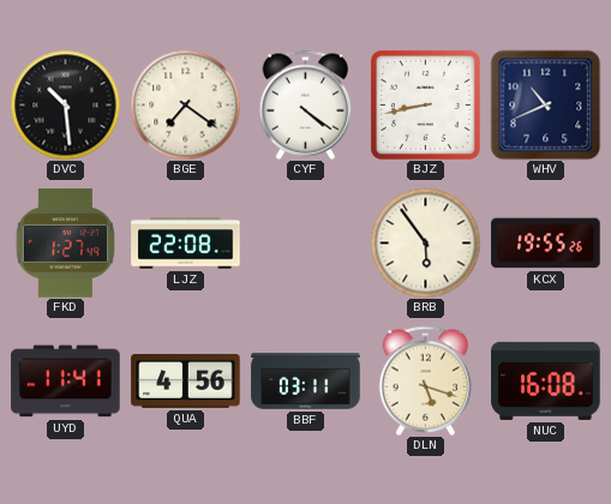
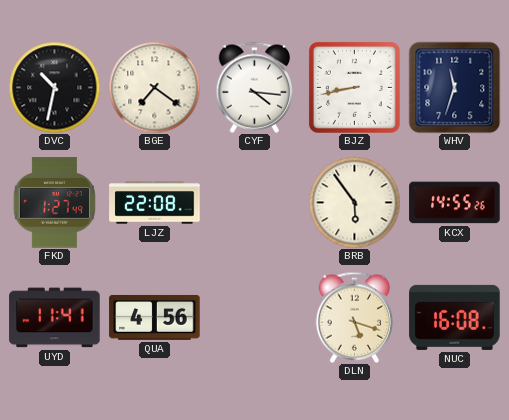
DVC: 10:29 -> 10:32
CYF: 4:21 -> 4:16
WHV: 10:41 -> 11:33
KCX: 19:55 -> 14:55
BBF: 03:11 -> none
